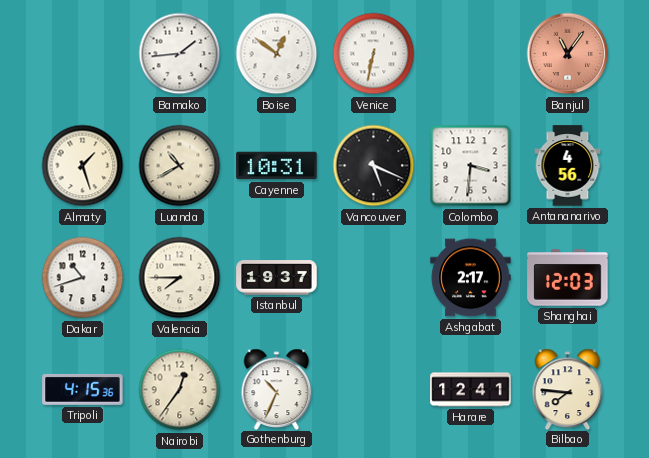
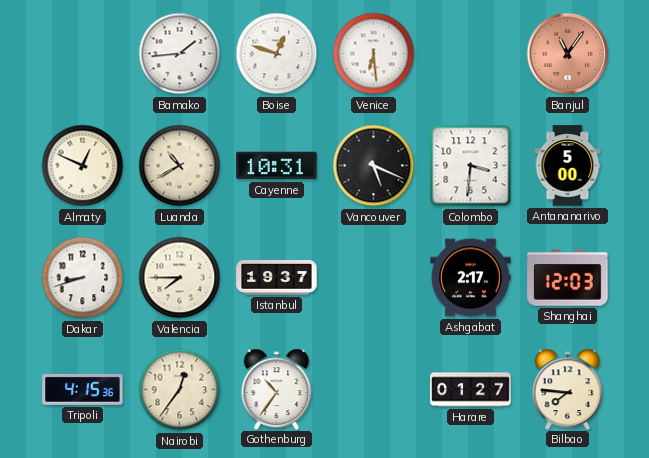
Boise: 12:51 -> 12:48
Venice: 6:32 -> 6:29
Almaty: 1:27 -> 12:49
Antananarivo: 4:56 -> 5:00
Dakar: 10:42 -> 8:42
Gothenburg: 10:34 -> 10:36
Harare: 12:41 -> 01:27
